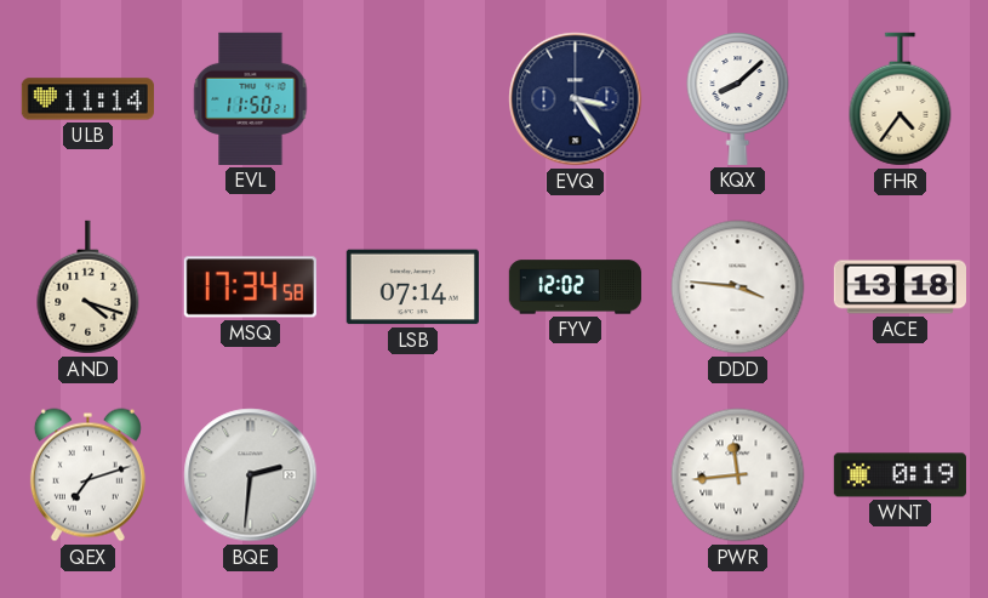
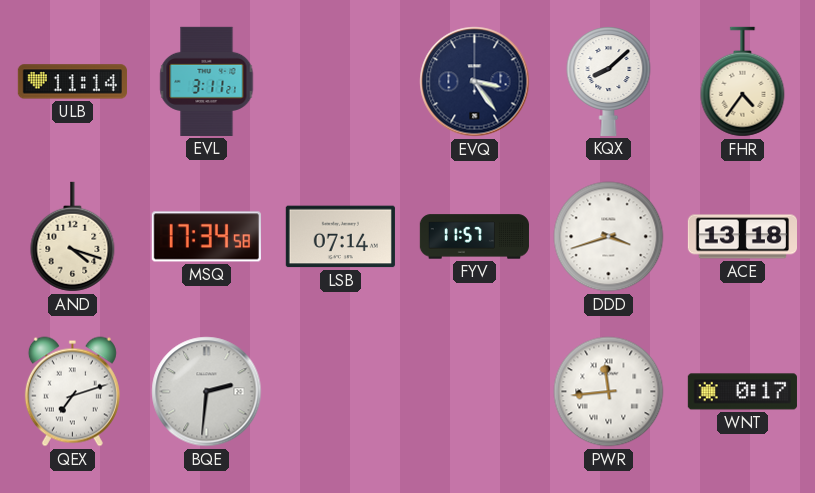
EVL: 11:50 -> 3:11
FYV: 12:02 -> 11:57
DDD: 3:46 -> 3:42
WNT: 0:19 -> 0:17
